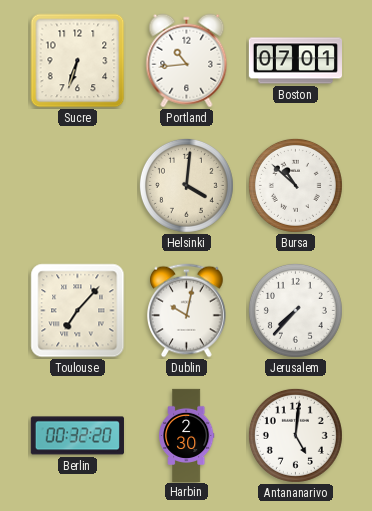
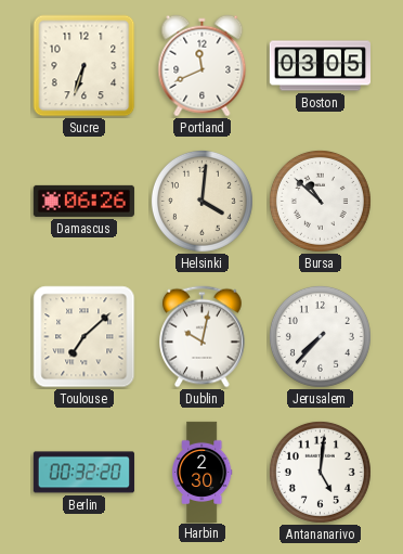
Portland: 10:44 -> 11:41
Boston: 07:01 -> 03:05
Damascus: none -> 06:26
Toulouse: 7:07 -> 7:08
